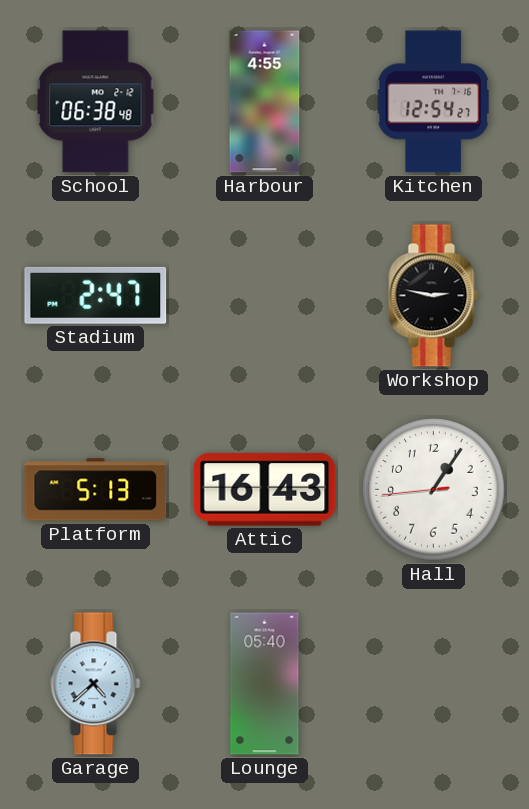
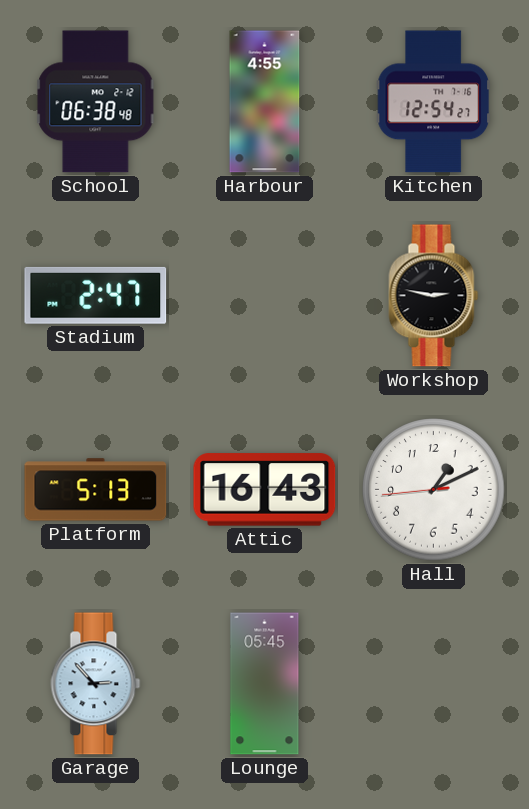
Hall: 1:05 -> 1:10
Garage: 4:38 -> 2:53
Lounge: 05:40 -> 05:45
